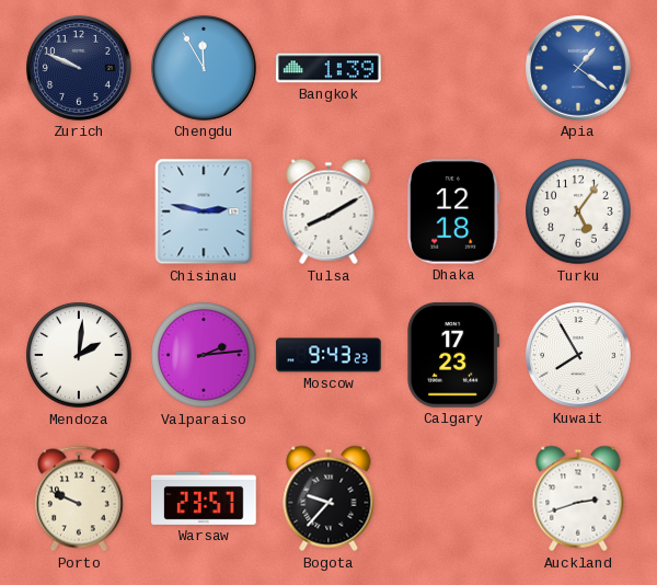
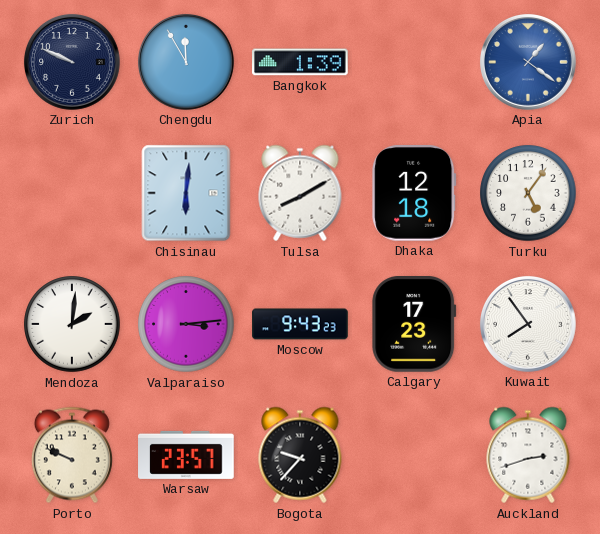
Chisinau: 2:47 -> 6:01
Valparaiso: 2:14 -> 3:14
Kuwait: 7:55 -> 7:54
